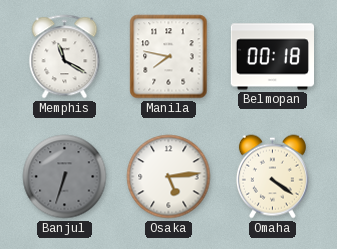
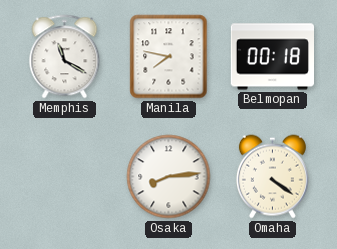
Banjul: 6:33 -> none
Osaka: 5:14 -> 8:14
